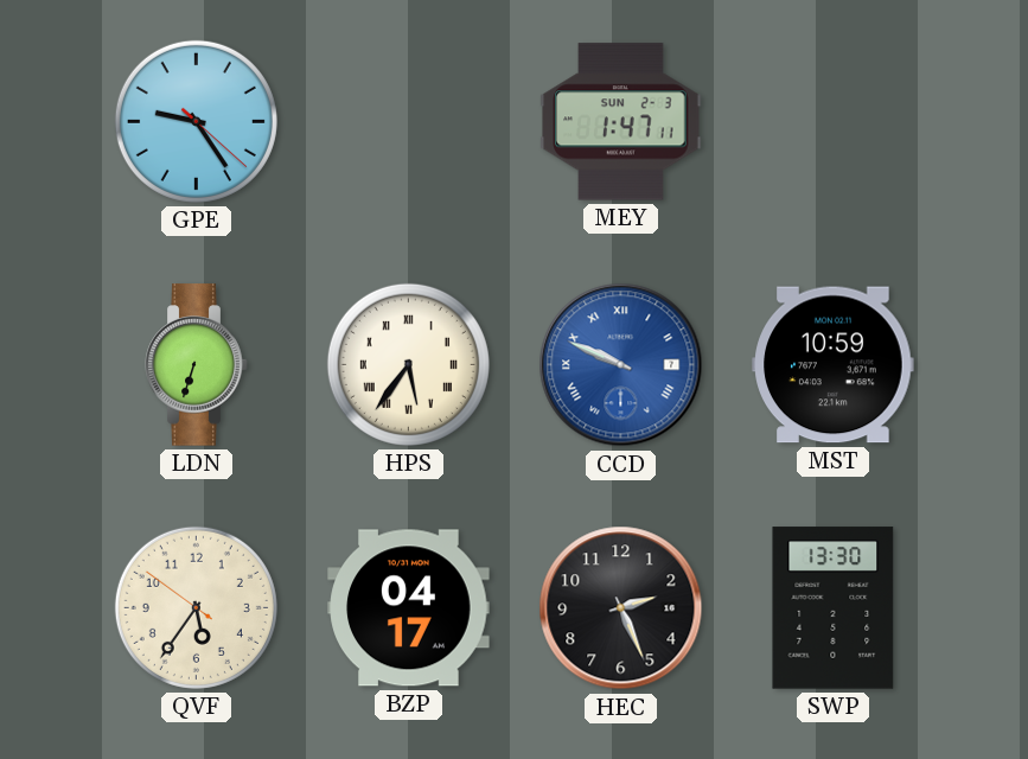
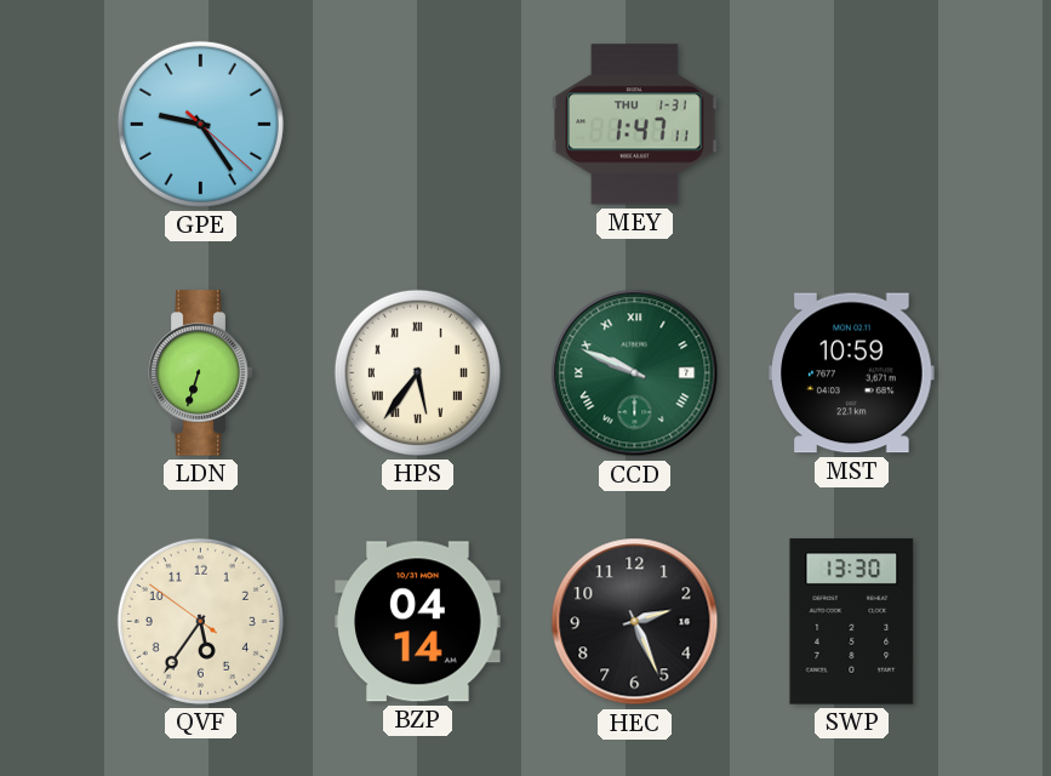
MEY date: SUN 2-3 -> THU 1-31
CCD dial: blue -> green
BZP: 04:17 -> 04:14
